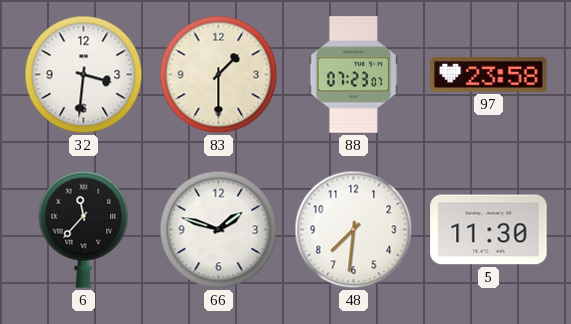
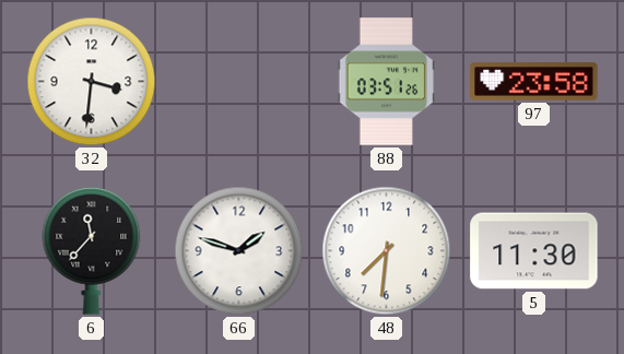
83: 1:30 -> none
88: 07:23 -> 03:51
